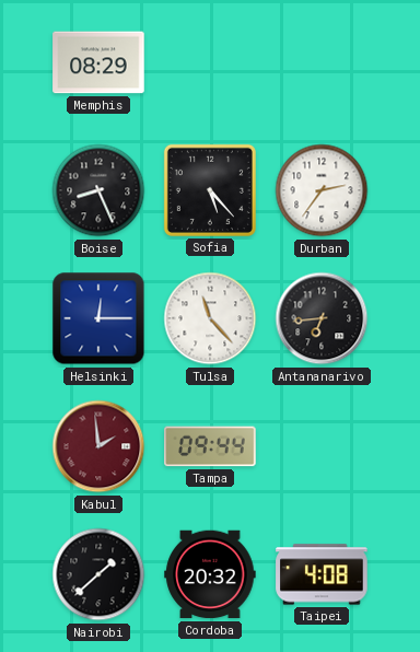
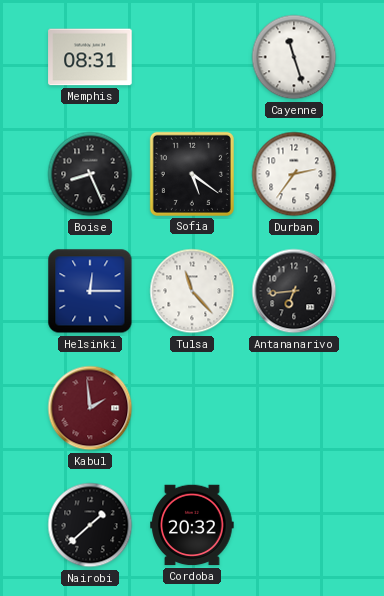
Memphis: 08:29 -> 08:31
Cayenne: none -> 11:27
Sofia: 5:23 -> 5:21
Tampa: 09:44 -> none
Taipei: 4:08 -> none
